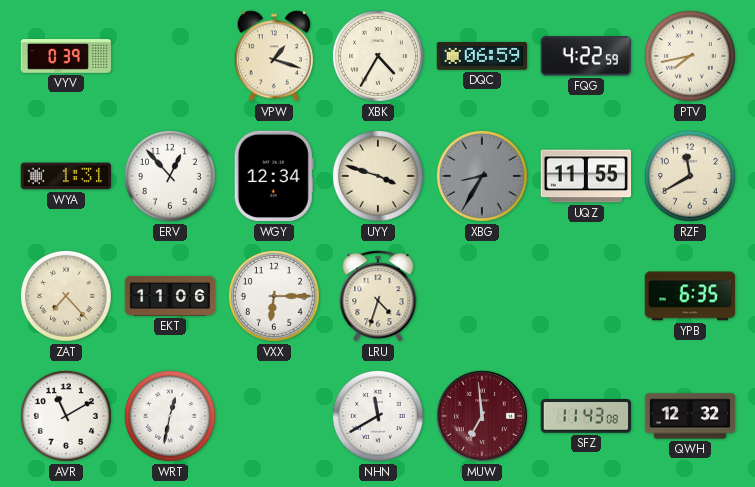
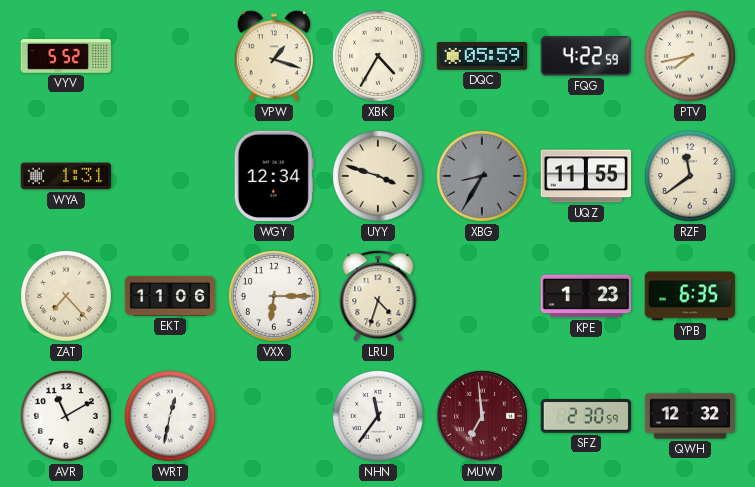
VYV: 0:39 -> 5:52
DQC: 06:59 -> 05:59
ERV: 12:53 -> none
RZF: 11:40 -> 11:39
KPE: none -> 1:23
NHN: 11:40 -> 11:36
SFZ: 11:43 -> 2:30
